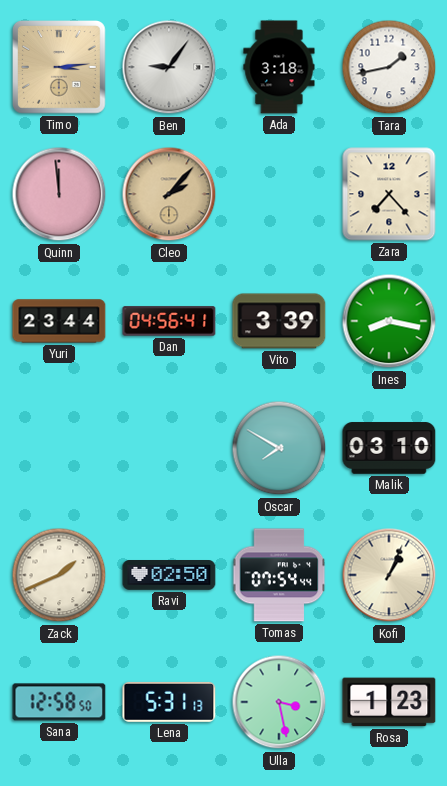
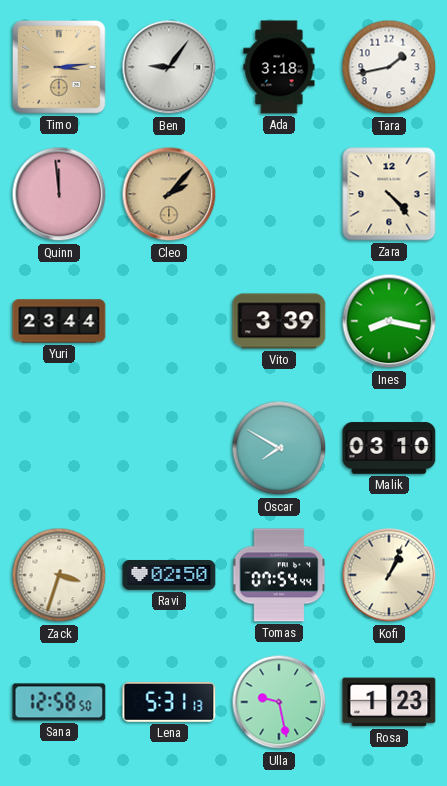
Zara: 7:23 -> 4:23
Dan: 04:56 -> none
Zack: 1:41 -> 3:33
Ulla: 3:28 -> 9:28
